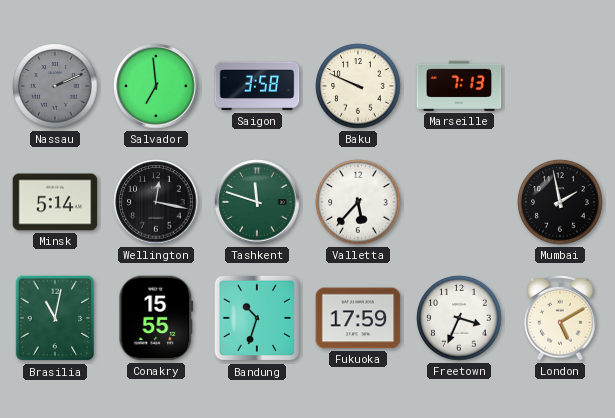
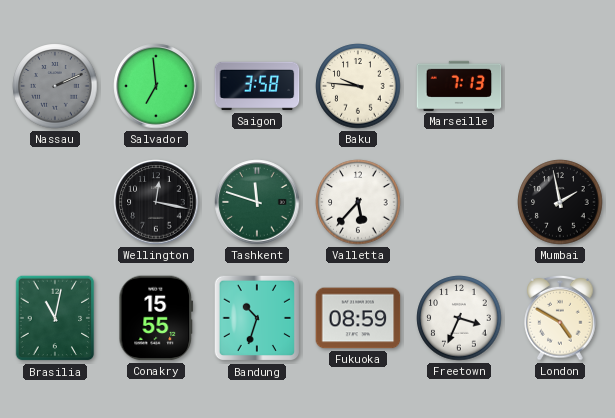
Baku: 9:49 -> 9:46
Minsk: 5:14 -> none
Fukuoka: 17:59 -> 08:59
London: 5:10 -> 4:50
